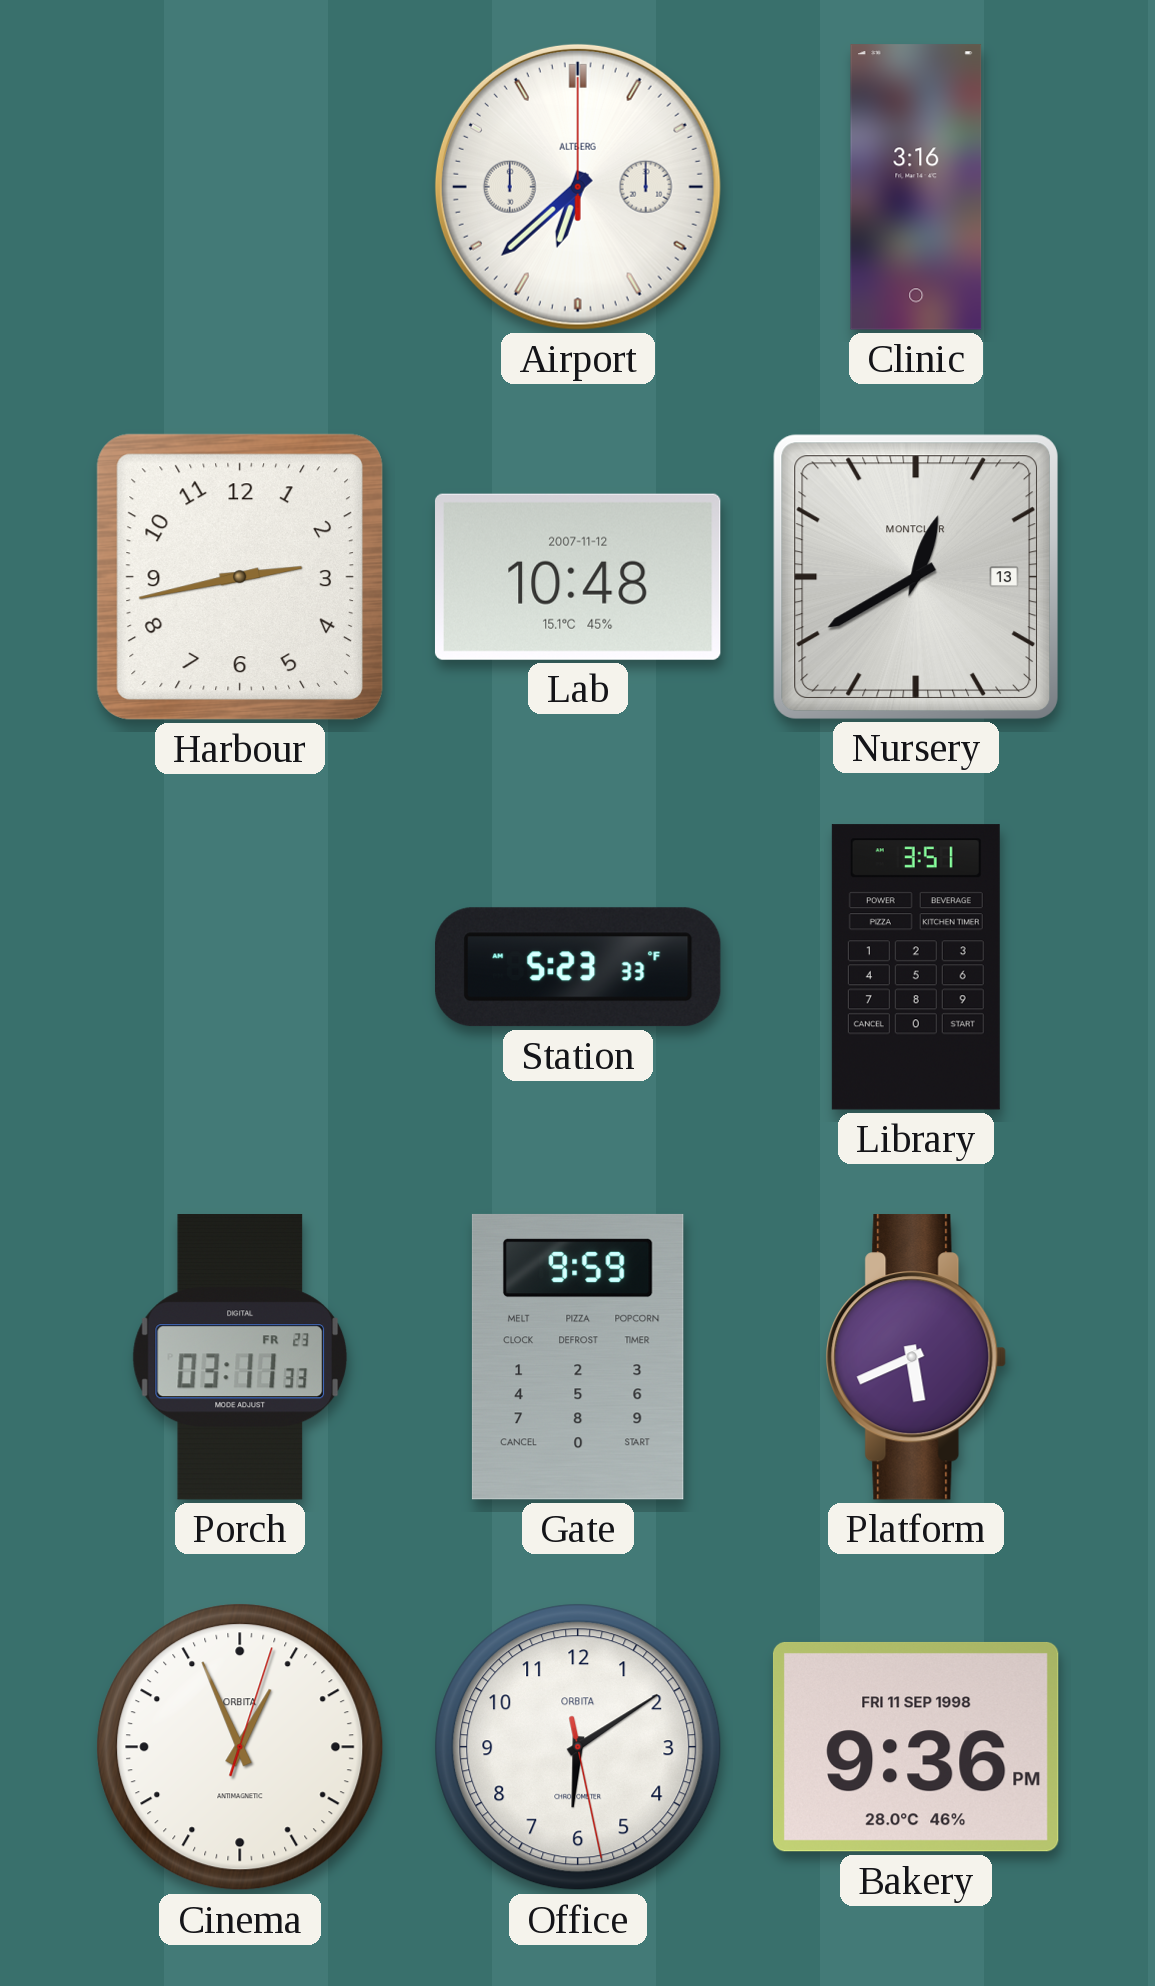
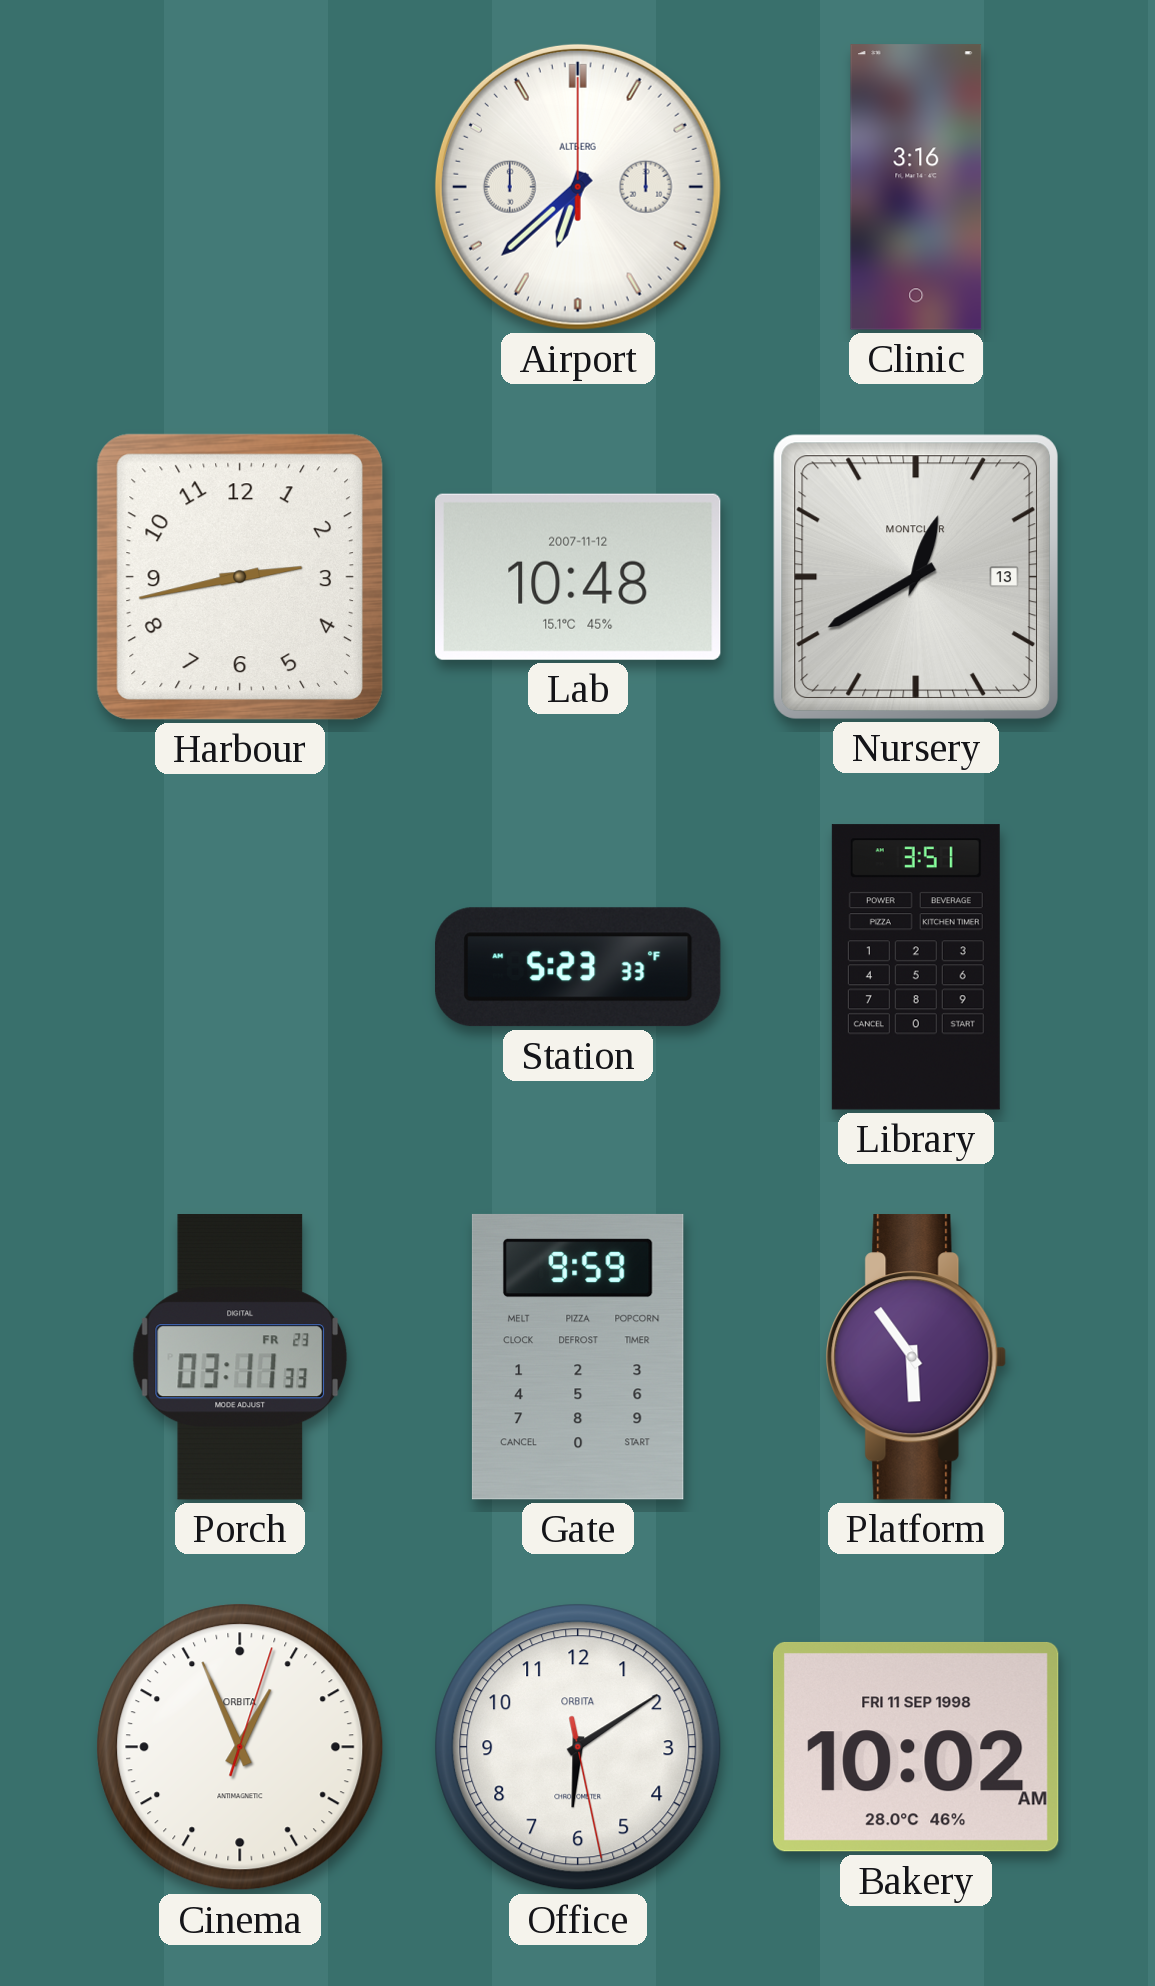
Platform: 5:41 -> 5:54
Bakery: 9:36 -> 10:02
